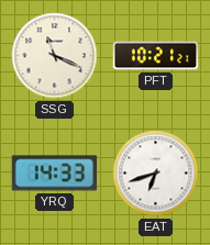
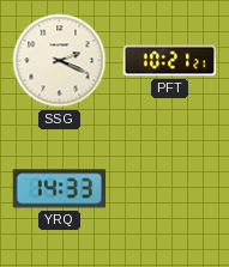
SSG: 11:19 -> 2:19
EAT: 6:42 -> none
